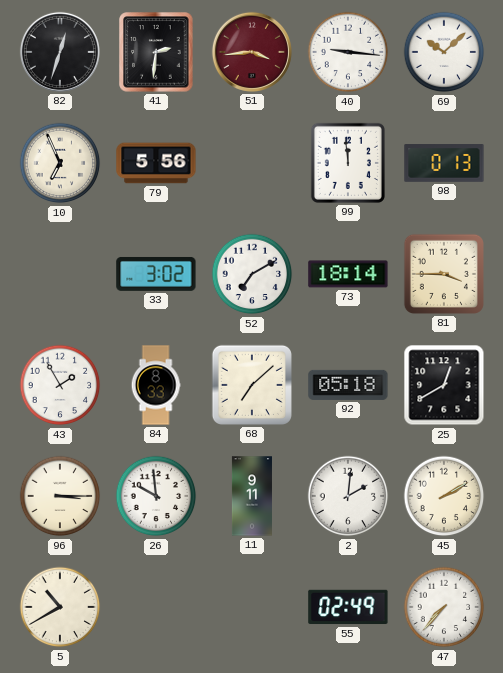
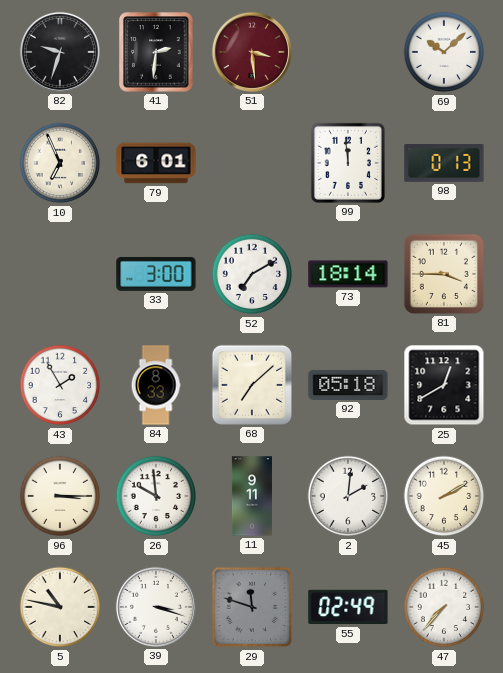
82: 12:33 -> 9:33
51: 3:44 -> 3:29
40: 9:16 -> none
79: 5:56 -> 6:01
33: 3:02 -> 3:00
5: 10:40 -> 10:47
39: none -> 3:18
29: none -> 11:48
